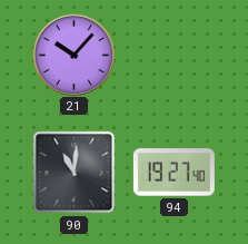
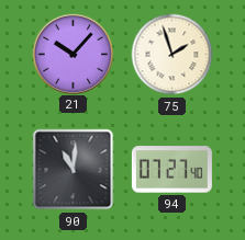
75: none -> 1:57
94: 19:27 -> 07:27
